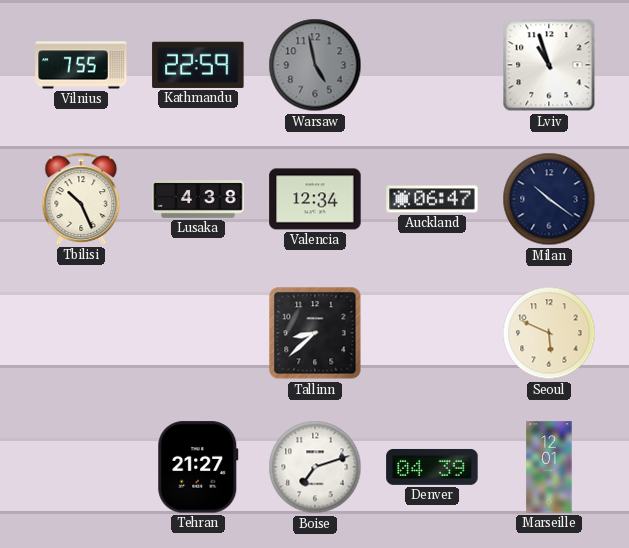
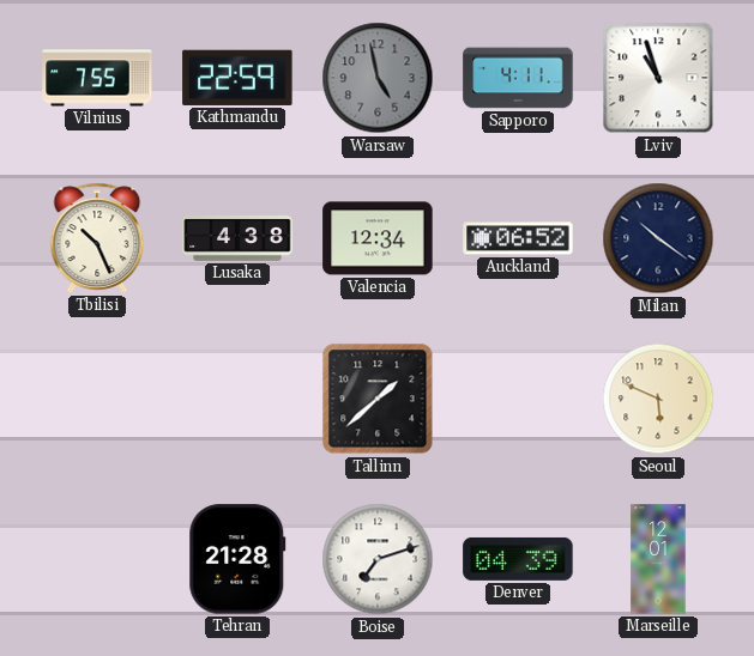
Sapporo: none -> 4:11
Auckland: 06:47 -> 06:52
Tallinn: 8:38 -> 1:38
Tehran: 21:27 -> 21:28
